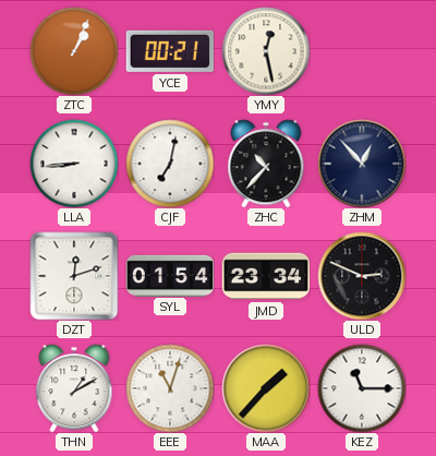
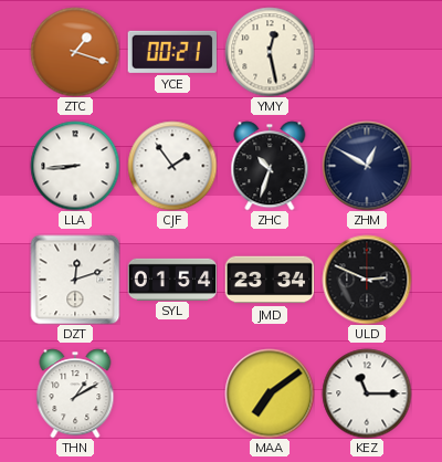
ZTC: 1:04 -> 1:18
CJF: 7:02 -> 1:54
ZHC: 10:37 -> 10:33
ZHM: 12:53 -> 12:50
EEE: 11:03 -> none
MAA: 1:37 -> 7:09
